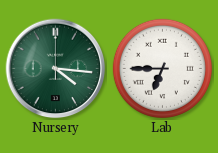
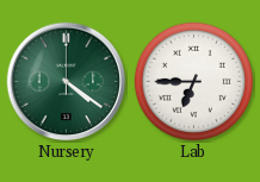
Nursery: 4:16 -> 4:21
